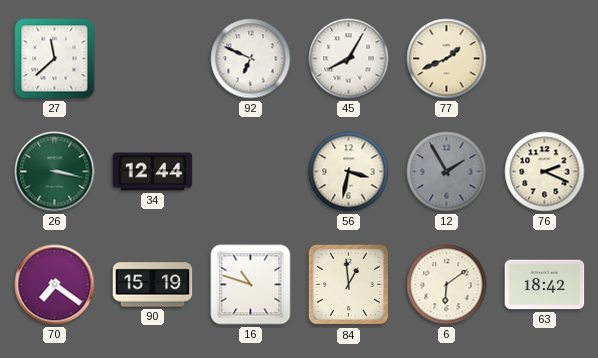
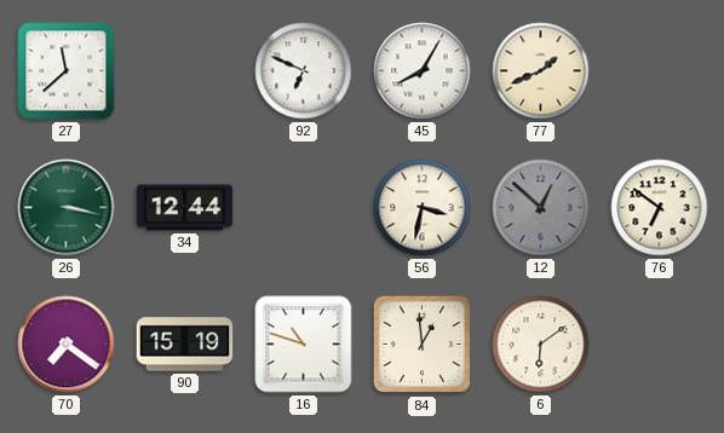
12: 1:55 -> 12:52
76: 2:19 -> 6:51
63: 18:42 -> none
